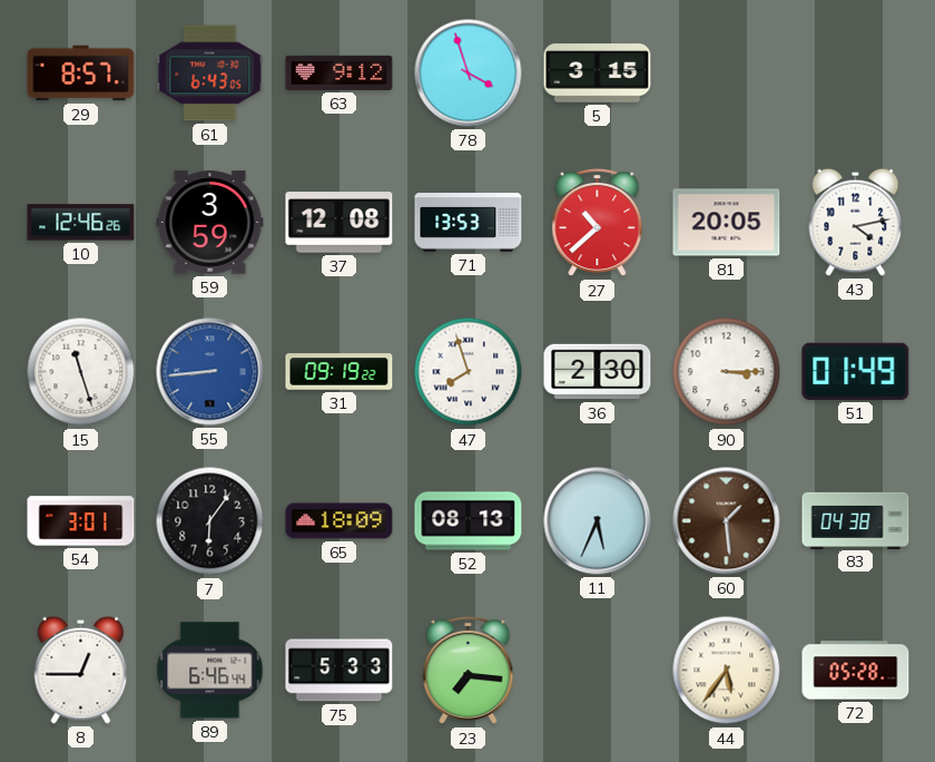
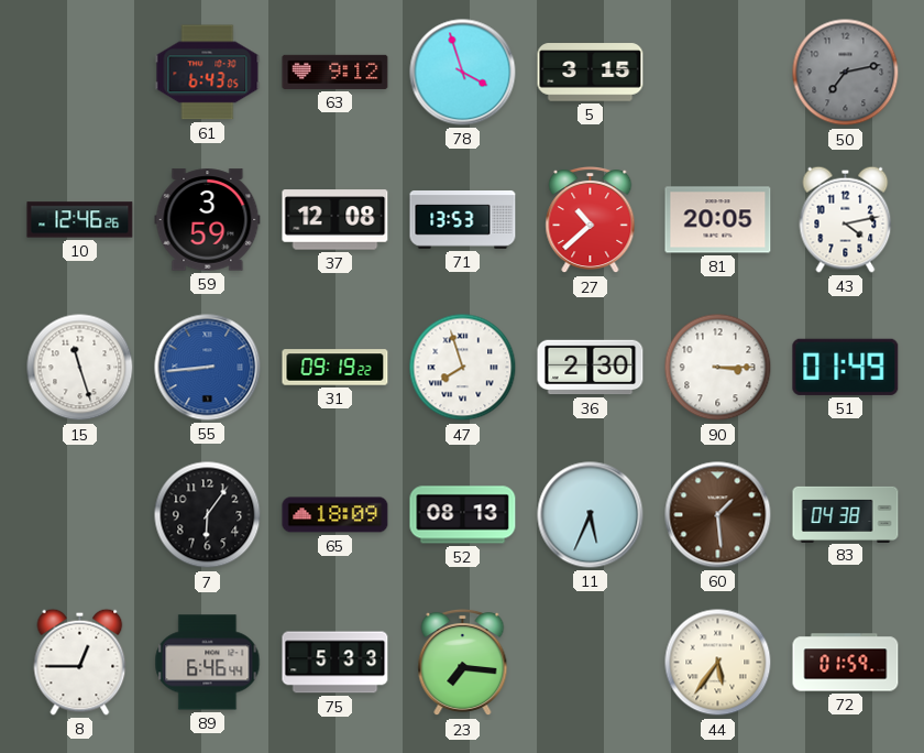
29: 8:57 -> none
50: none -> 7:13
54: 3:01 -> none
72: 05:28 -> 01:59
